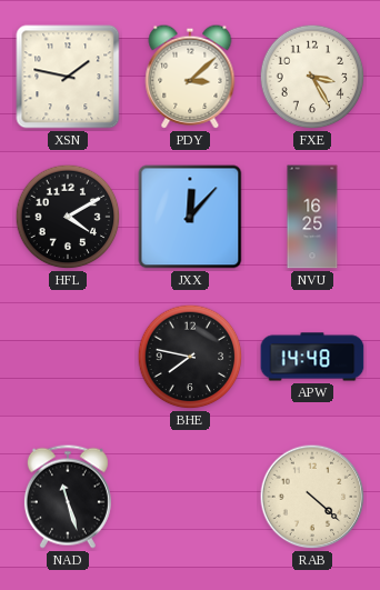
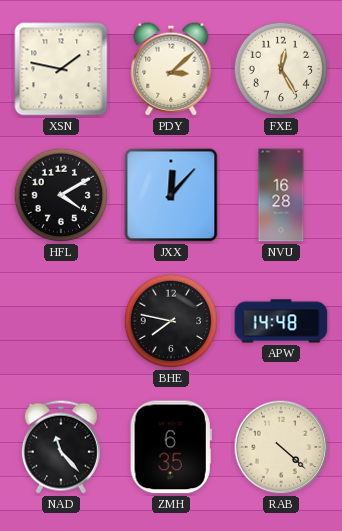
FXE: 3:25 -> 12:25
NVU: 16:25 -> 16:28
NAD: 11:27 -> 11:23
ZMH: none -> 6:35
